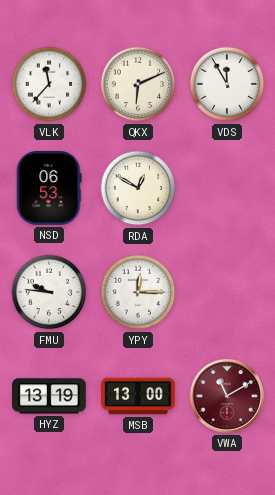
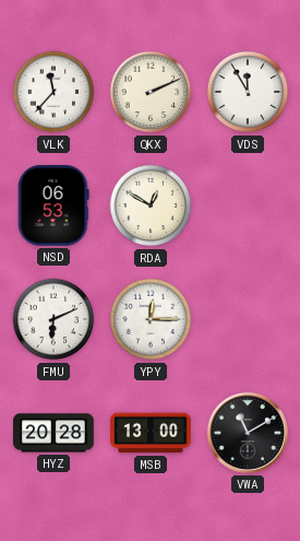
QKX: 6:11 -> 2:11
FMU: 9:46 -> 6:11
HYZ: 13:19 -> 20:28
VWA dial: burgundy -> black
